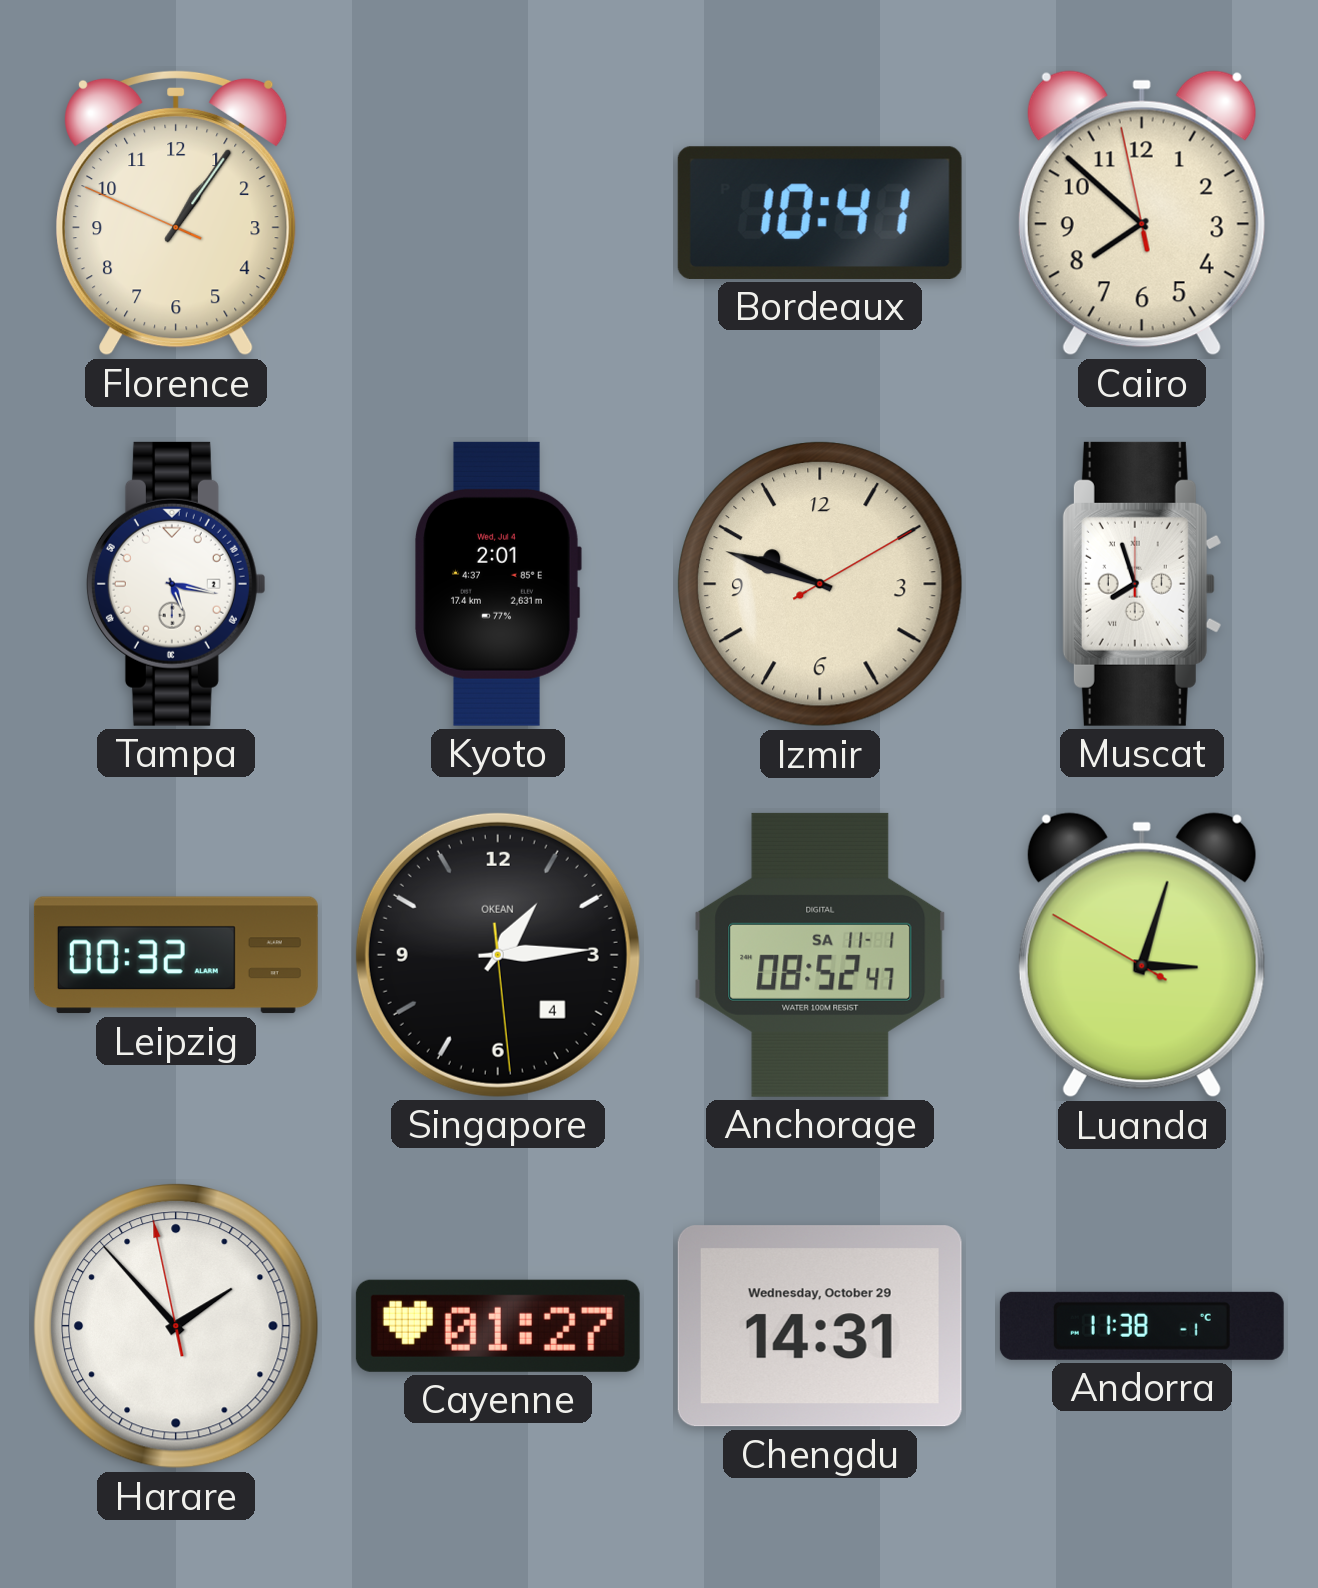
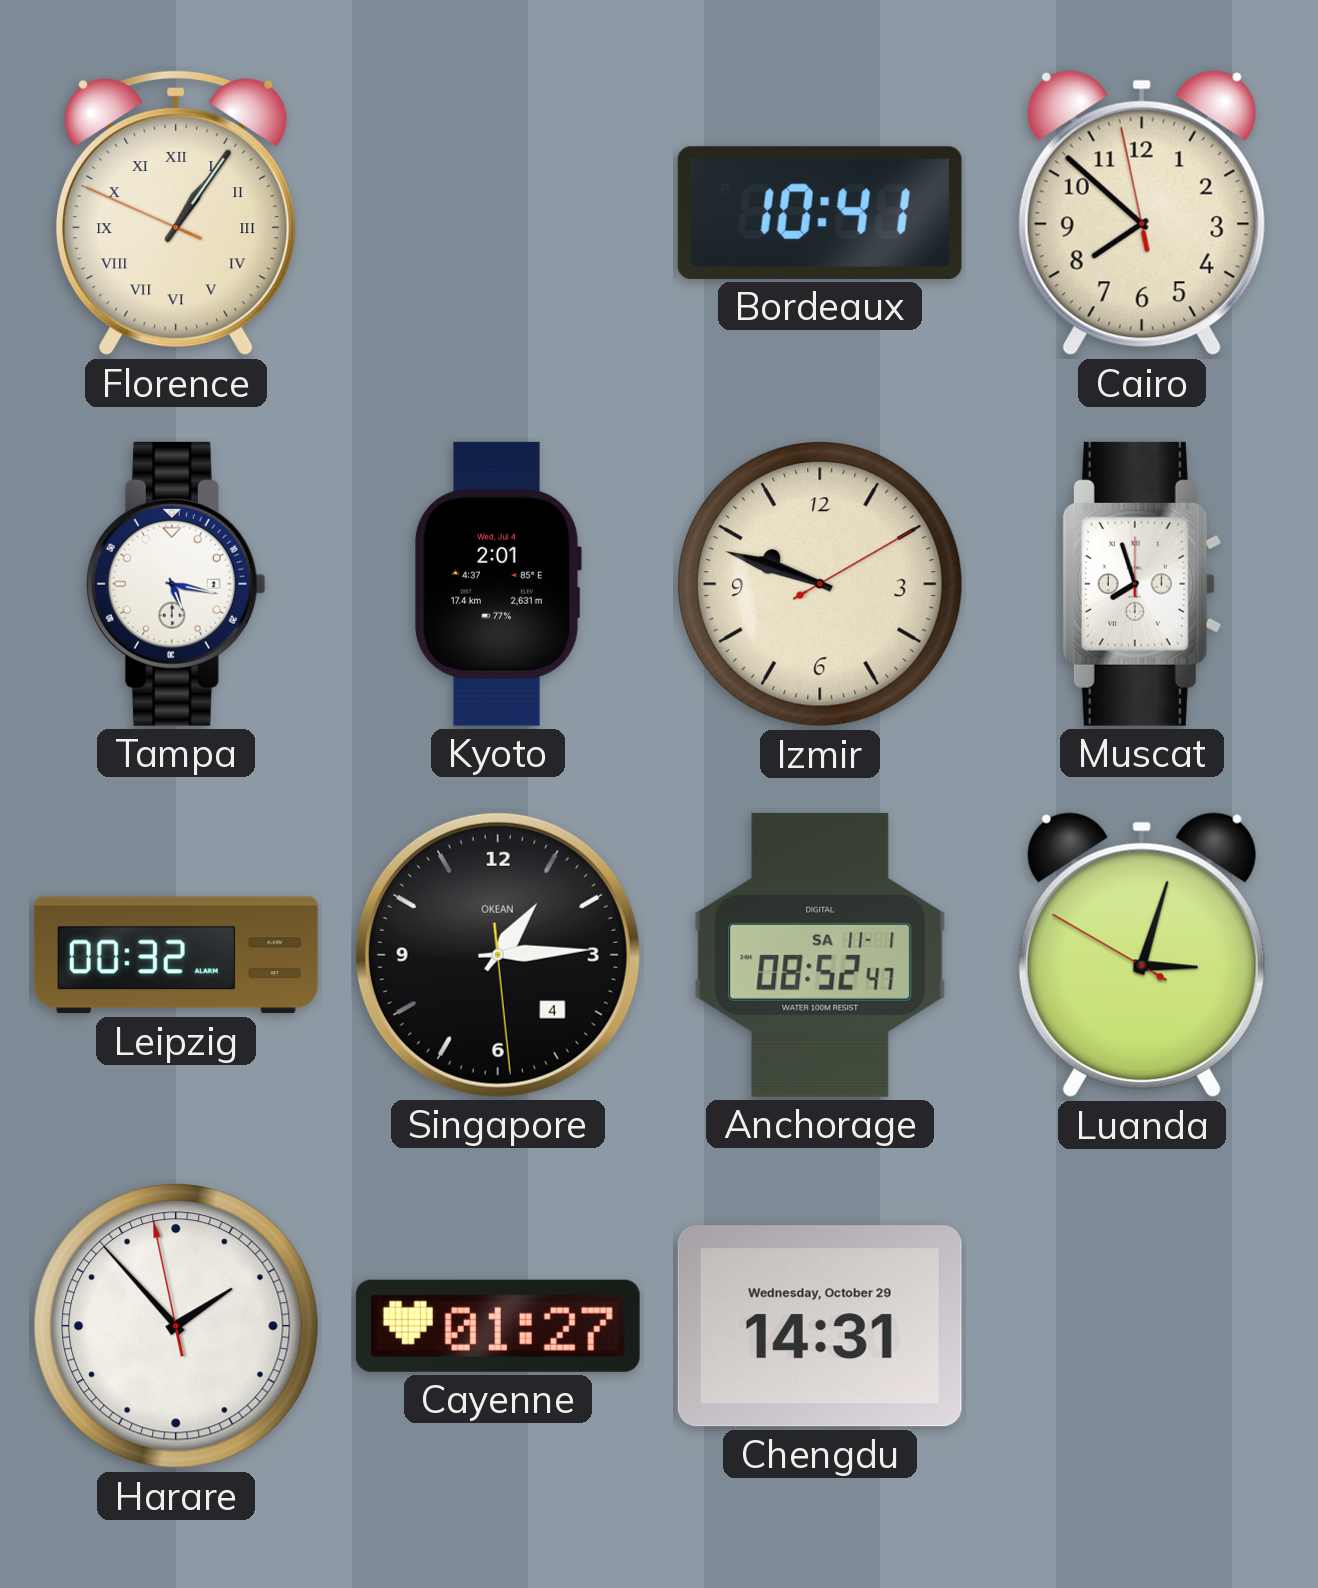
Florence numerals: Arabic -> Roman
Andorra: 11:38 -> none
